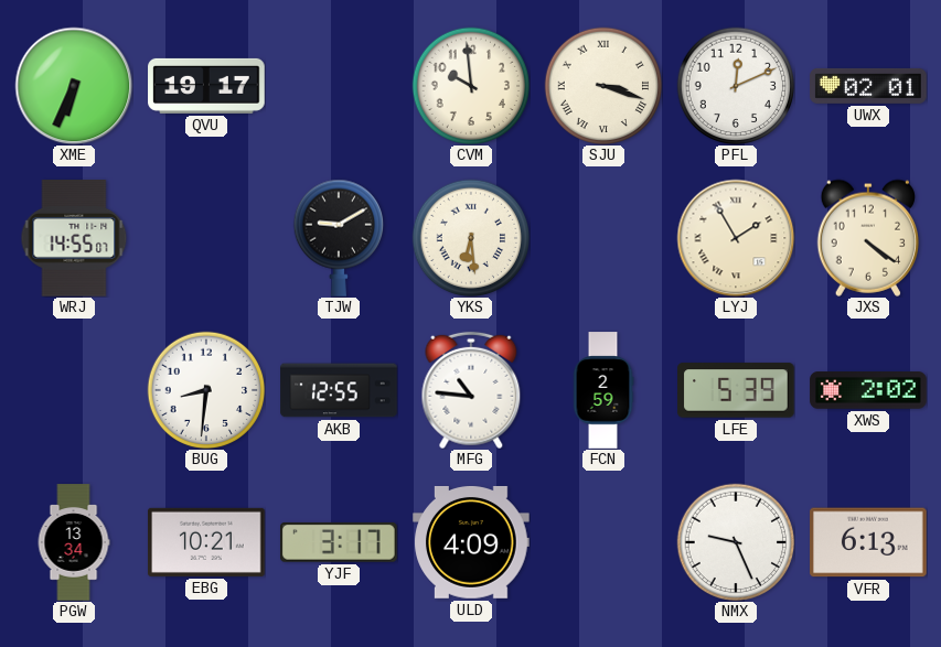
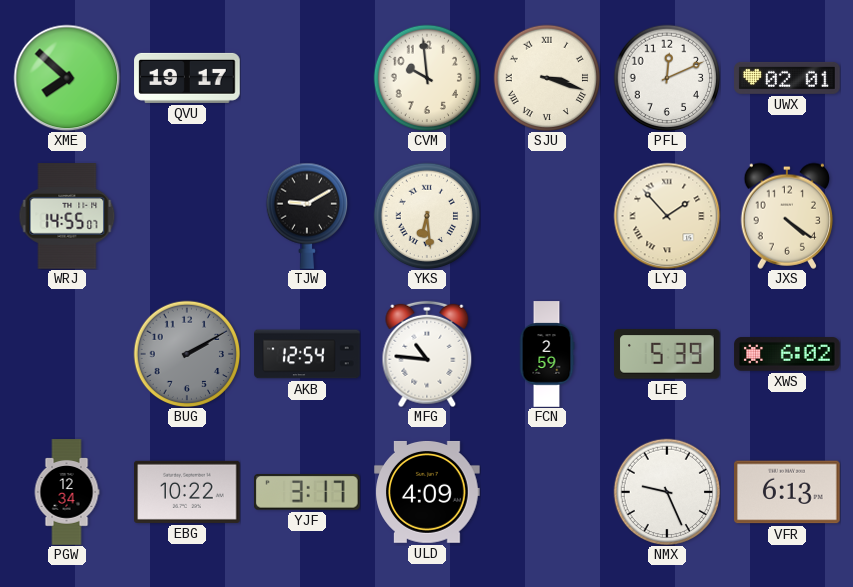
XME: 6:34 -> 7:52
LYJ: 1:55 -> 1:53
BUG: 8:31 -> 2:10
BUG dial: white -> grey
AKB: 12:55 -> 12:54
XWS: 2:02 -> 6:02
PGW: 13:34 -> 12:34
EBG: 10:21 -> 10:22
